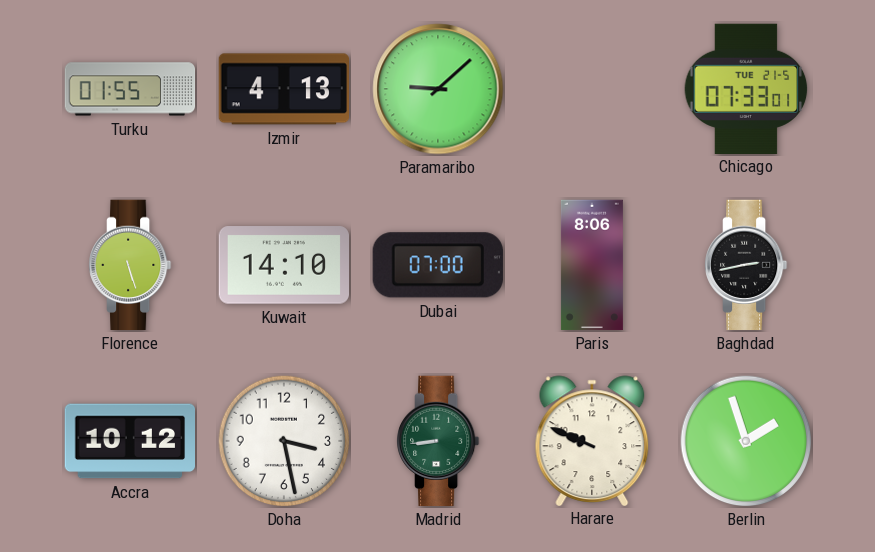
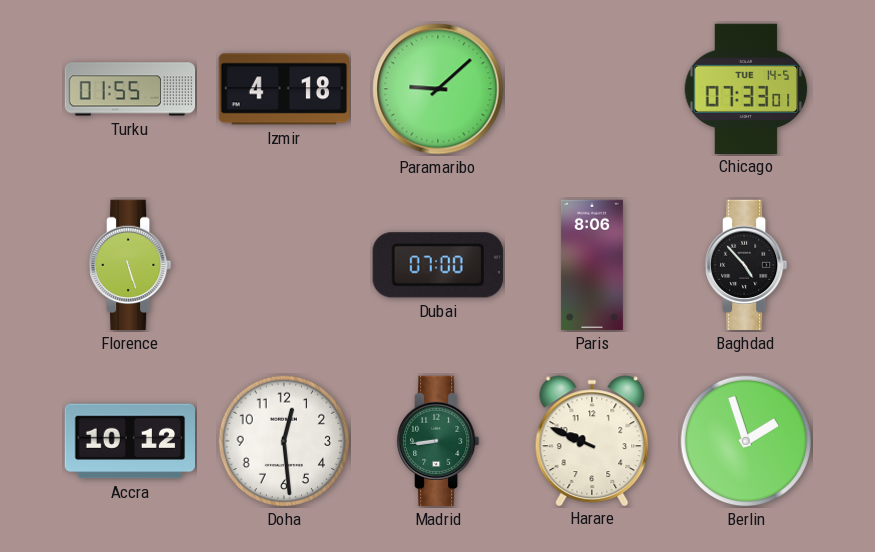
Izmir: 4:13 -> 4:18
Chicago date: TUE 21-5 -> TUE 14-5
Kuwait: 14:10 -> none
Baghdad: 2:43 -> 4:53
Doha: 3:28 -> 12:29
